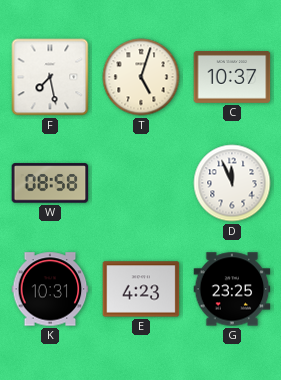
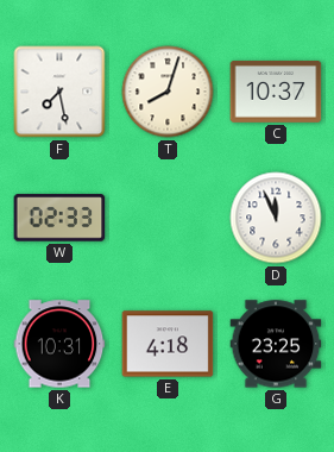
T: 5:03 -> 8:03
W: 08:58 -> 02:33
E: 4:23 -> 4:18
